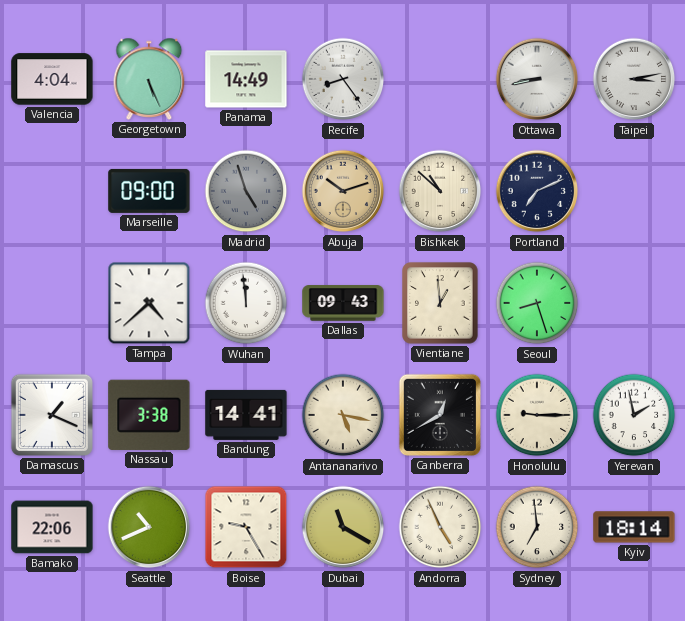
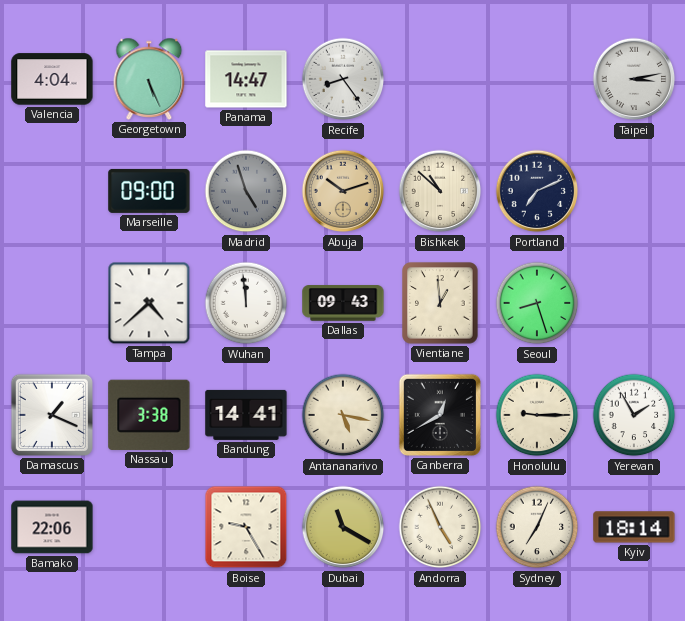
Panama: 14:49 -> 14:47
Ottawa: 8:43 -> none
Yerevan: 1:58 -> 1:55
Seattle: 10:41 -> none
Sydney: 6:59 -> 7:04
